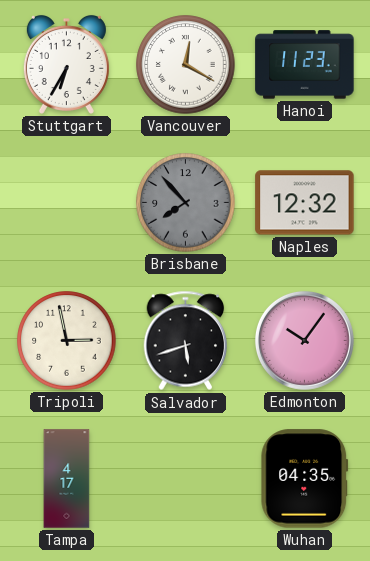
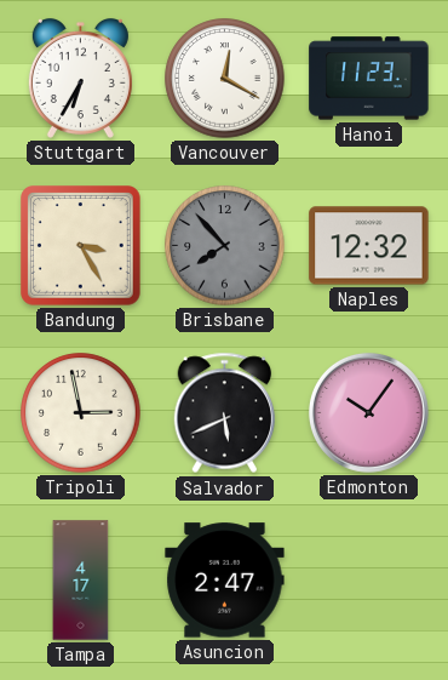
Bandung: none -> 3:25
Salvador: 5:42 -> 5:41
Asuncion: none -> 2:47
Wuhan: 04:35 -> none
